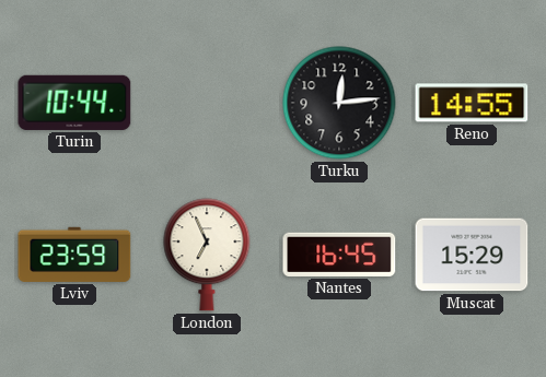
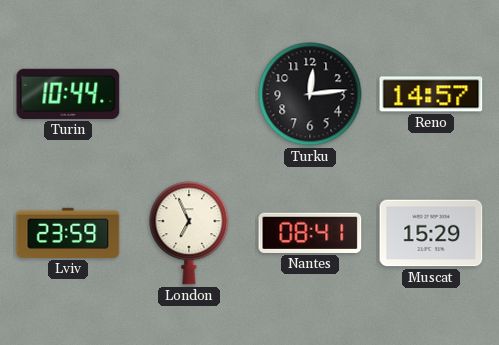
Reno: 14:55 -> 14:57
Nantes: 16:45 -> 08:41
